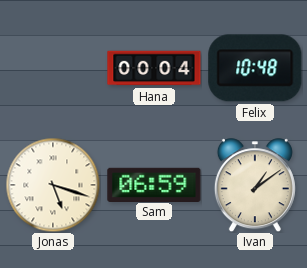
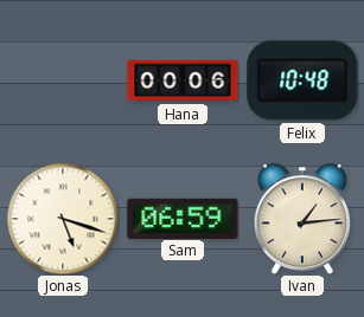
Hana: 00:04 -> 00:06
Ivan: 1:09 -> 1:14
